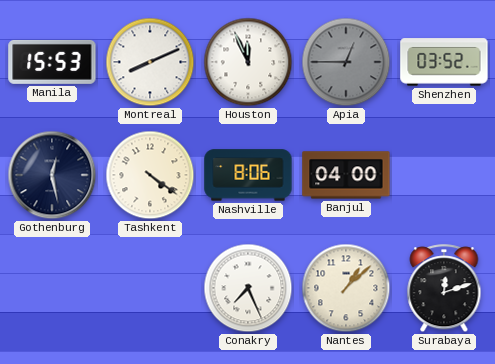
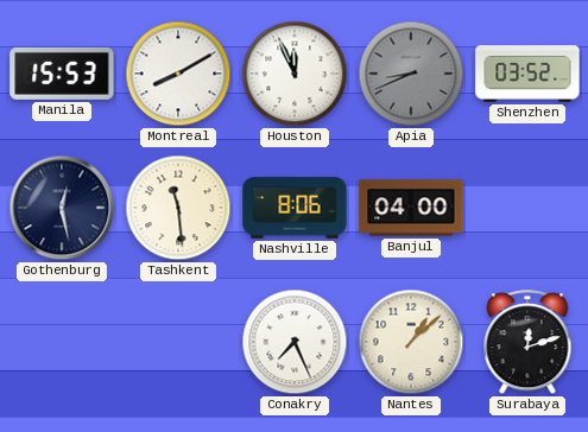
Montreal: 8:11 -> 8:10
Apia: 12:45 -> 8:41
Tashkent: 4:21 -> 11:29
